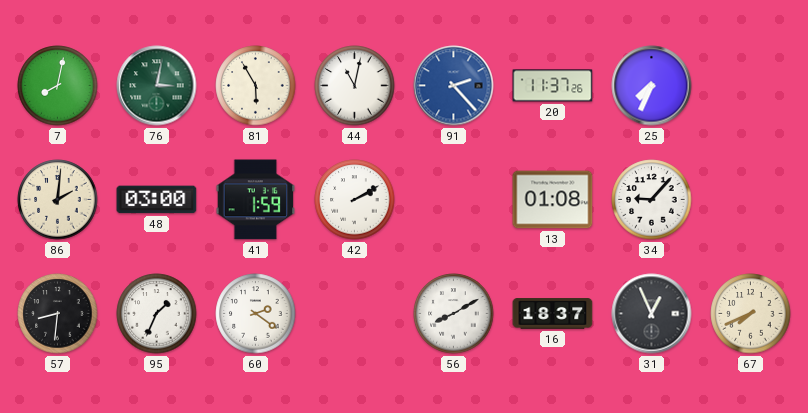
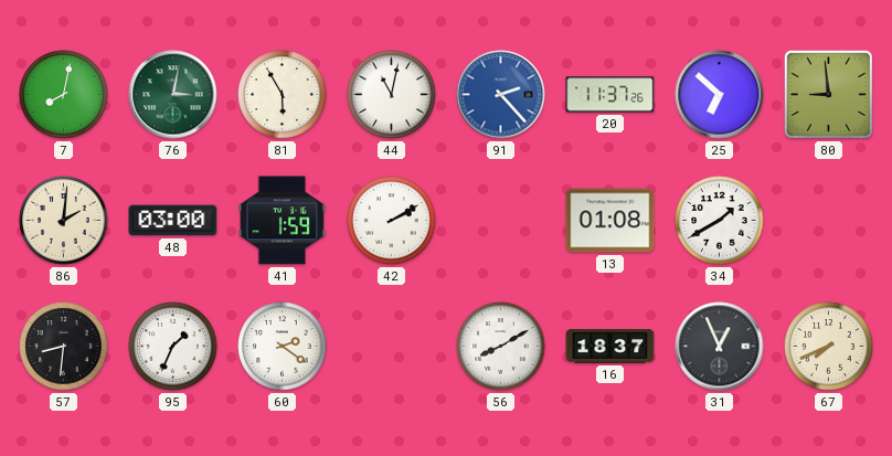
25: 7:34 -> 6:52
80: none -> 8:59
34: 9:07 -> 1:40
